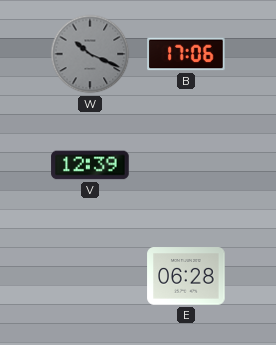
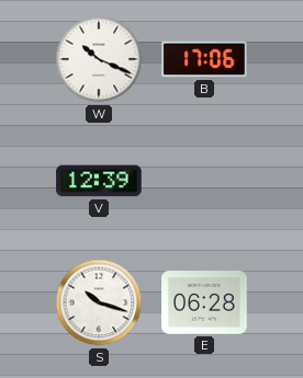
W dial: grey -> white
S: none -> 10:18
